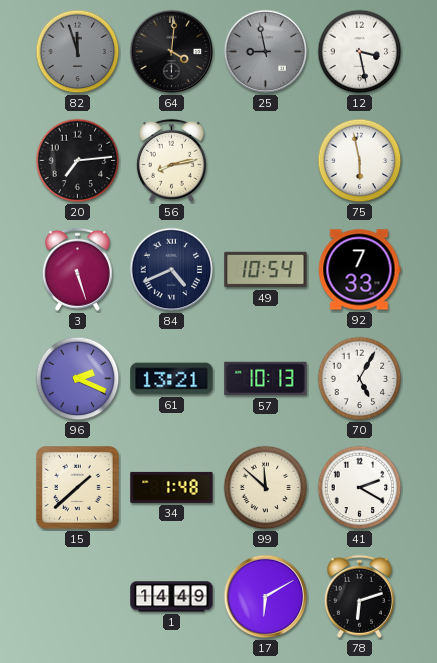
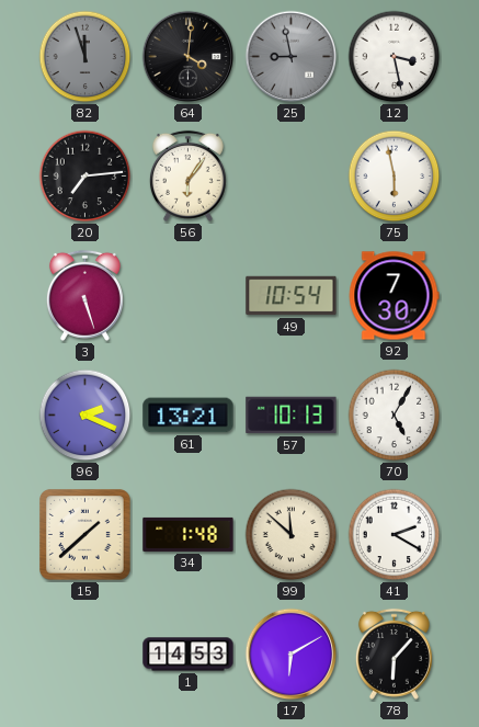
56: 8:13 -> 6:06
84: 4:41 -> none
92: 7:33 -> 7:30
1: 14:49 -> 14:53
78: 6:12 -> 6:07
